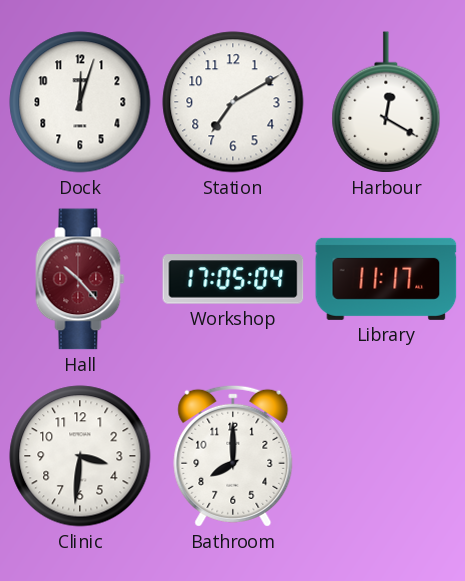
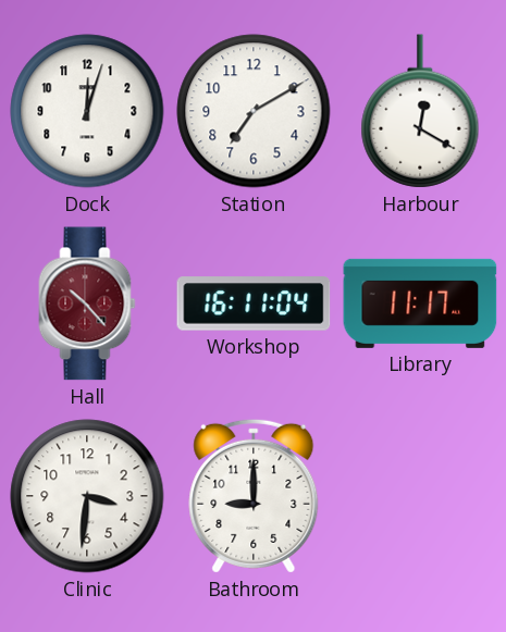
Workshop: 17:05 -> 16:11
Bathroom: 8:00 -> 9:00
